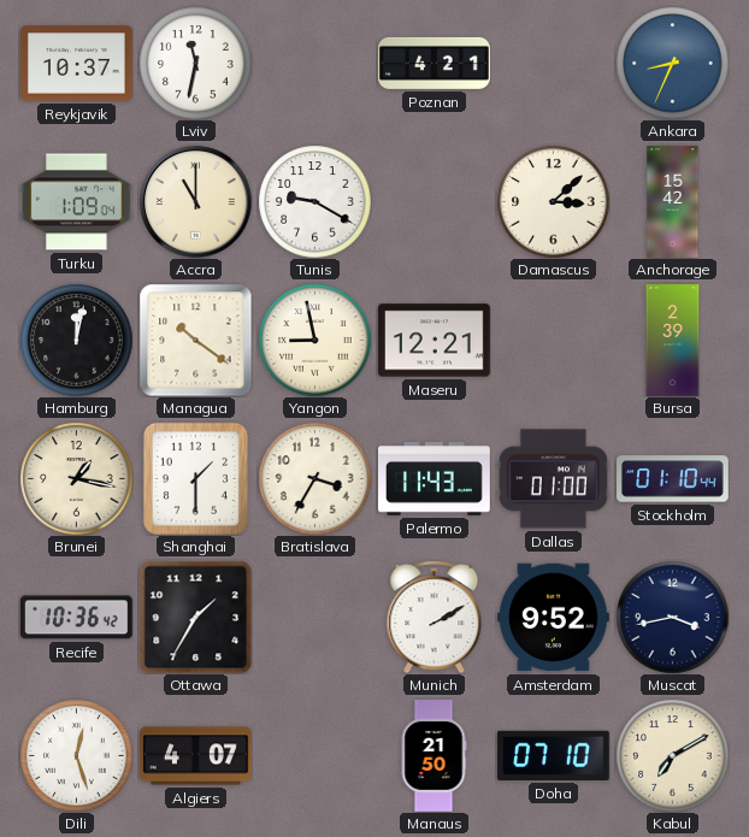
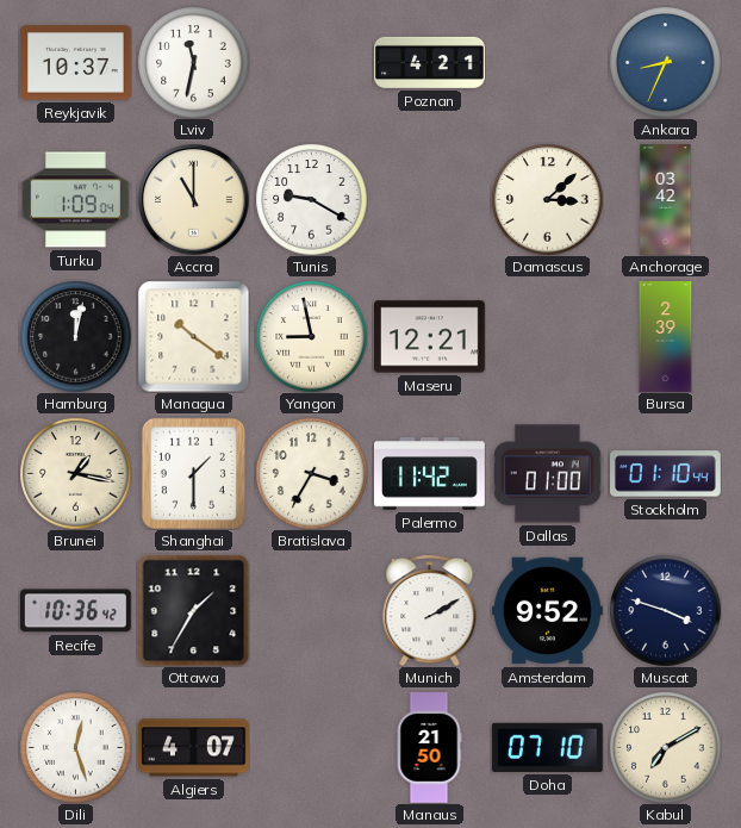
Anchorage: 15:42 -> 03:42
Palermo: 11:43 -> 11:42
Muscat: 3:43 -> 3:48
